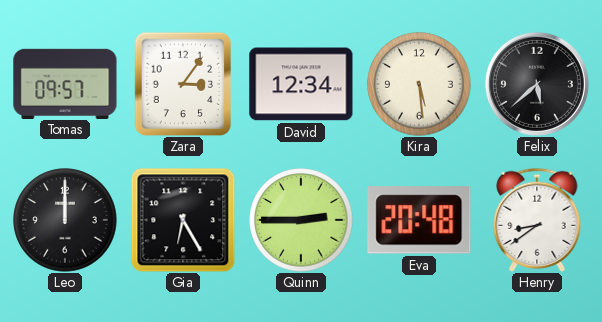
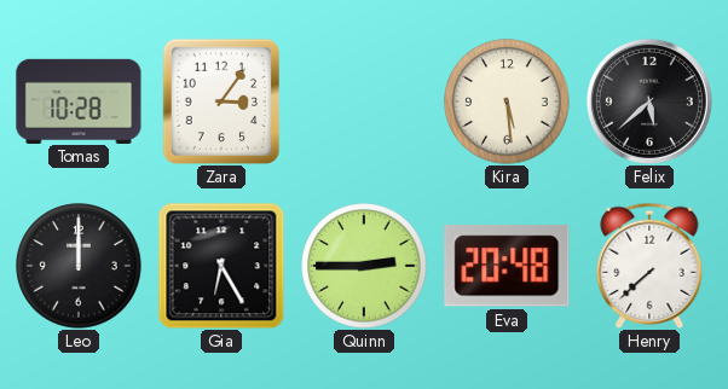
Tomas: 09:57 -> 10:28
David: 12:34 -> none
Henry: 8:39 -> 7:38
